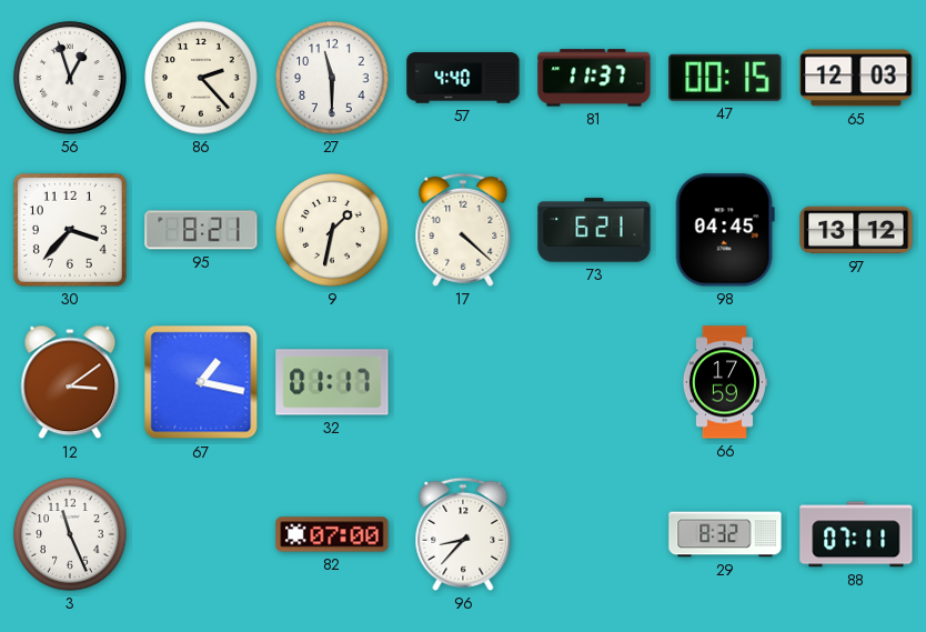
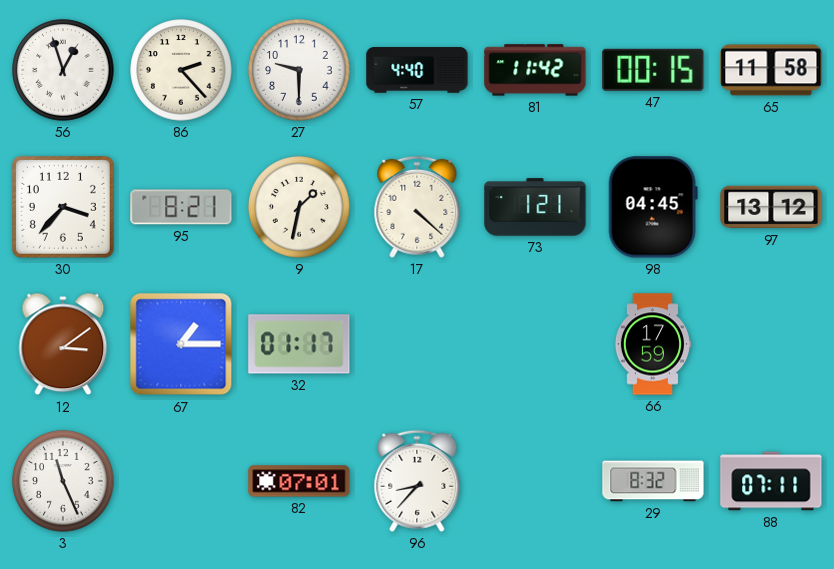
27: 11:30 -> 9:30
81: 11:37 -> 11:42
65: 12:03 -> 11:58
73: 6:21 -> 1:21
67: 1:17 -> 1:15
82: 07:00 -> 07:01
